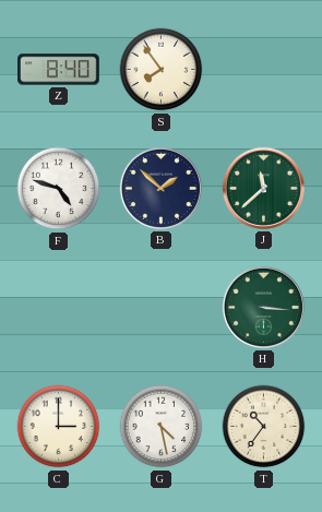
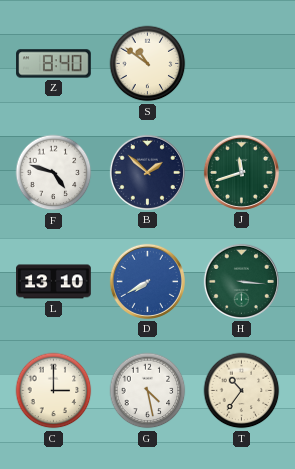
S: 7:54 -> 10:51
J: 11:38 -> 11:42
L: none -> 13:10
D: none -> 7:40
